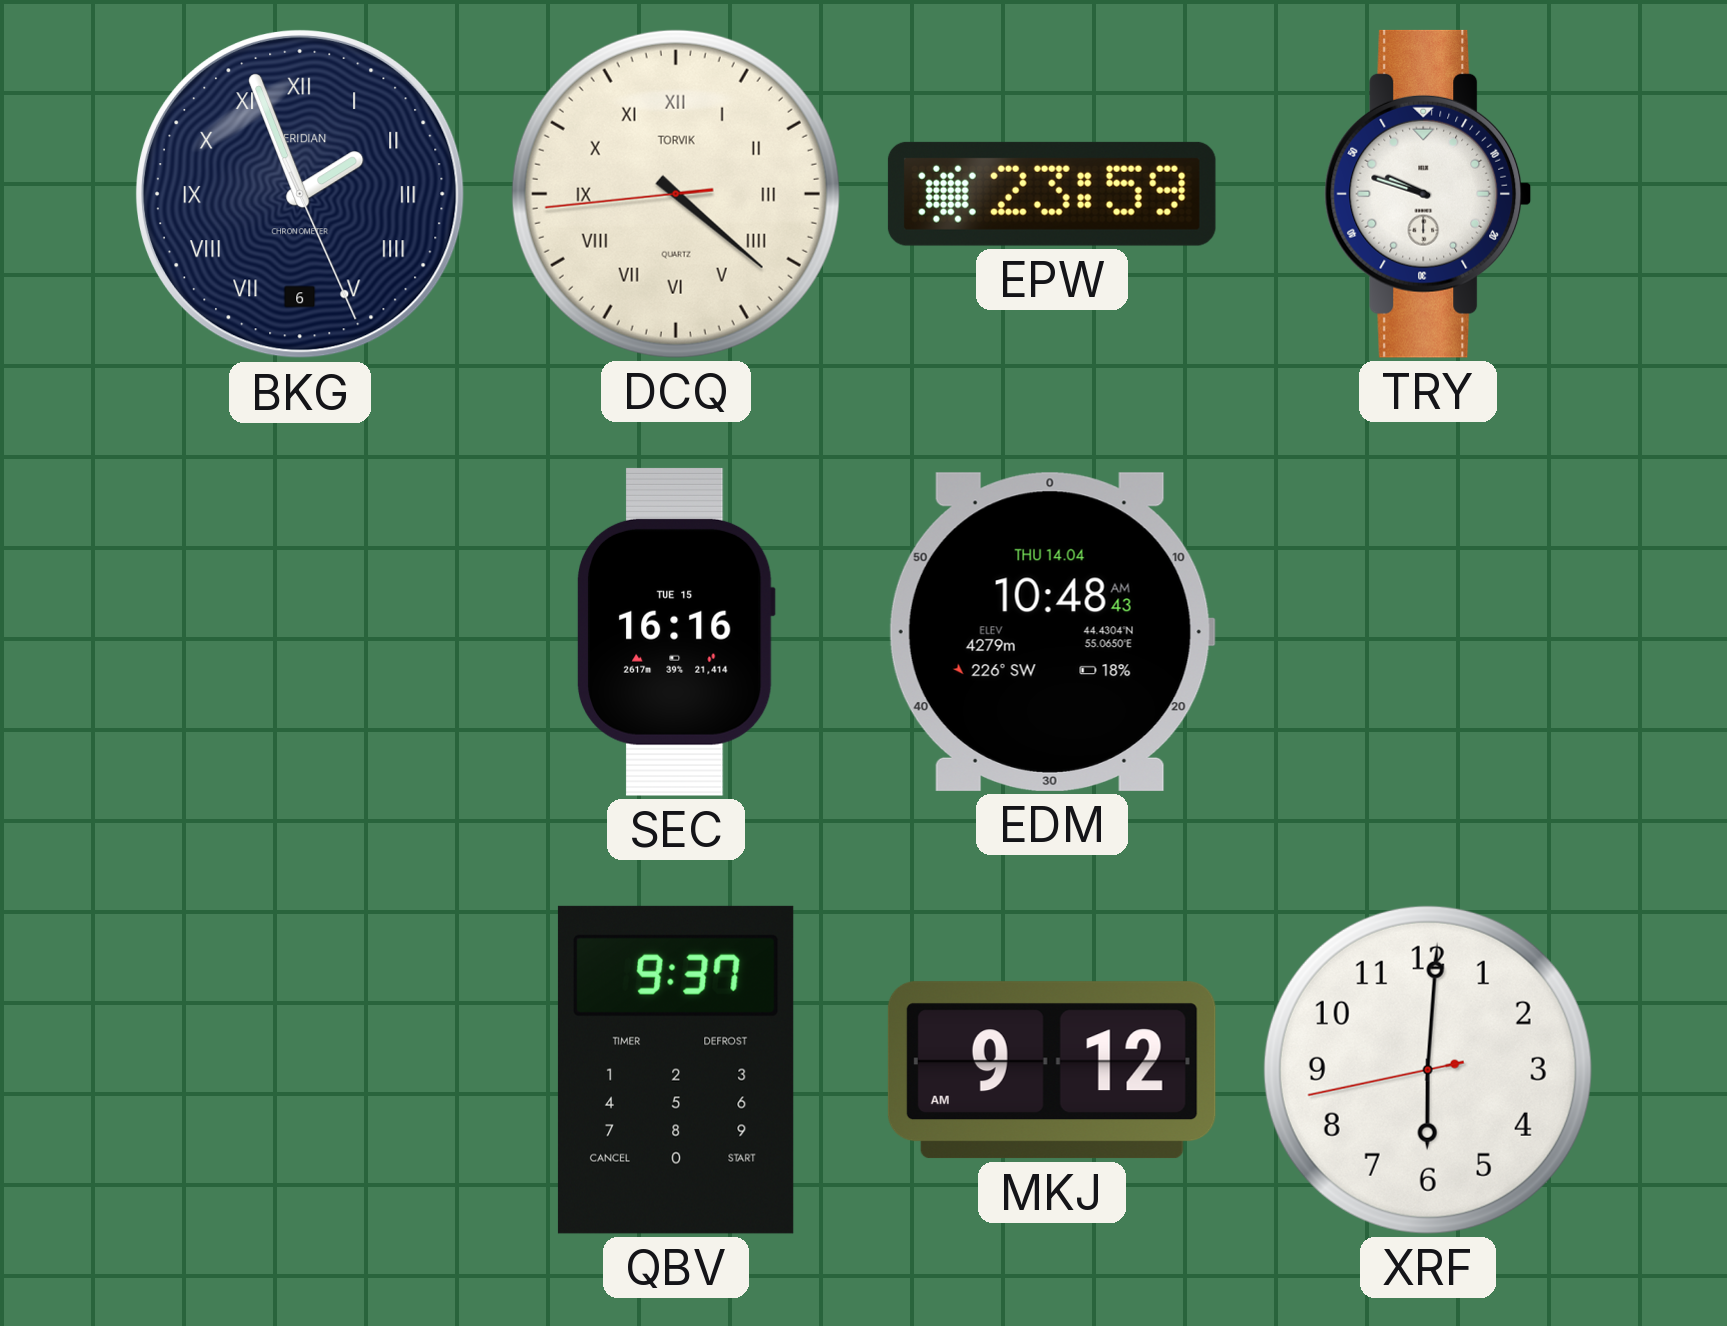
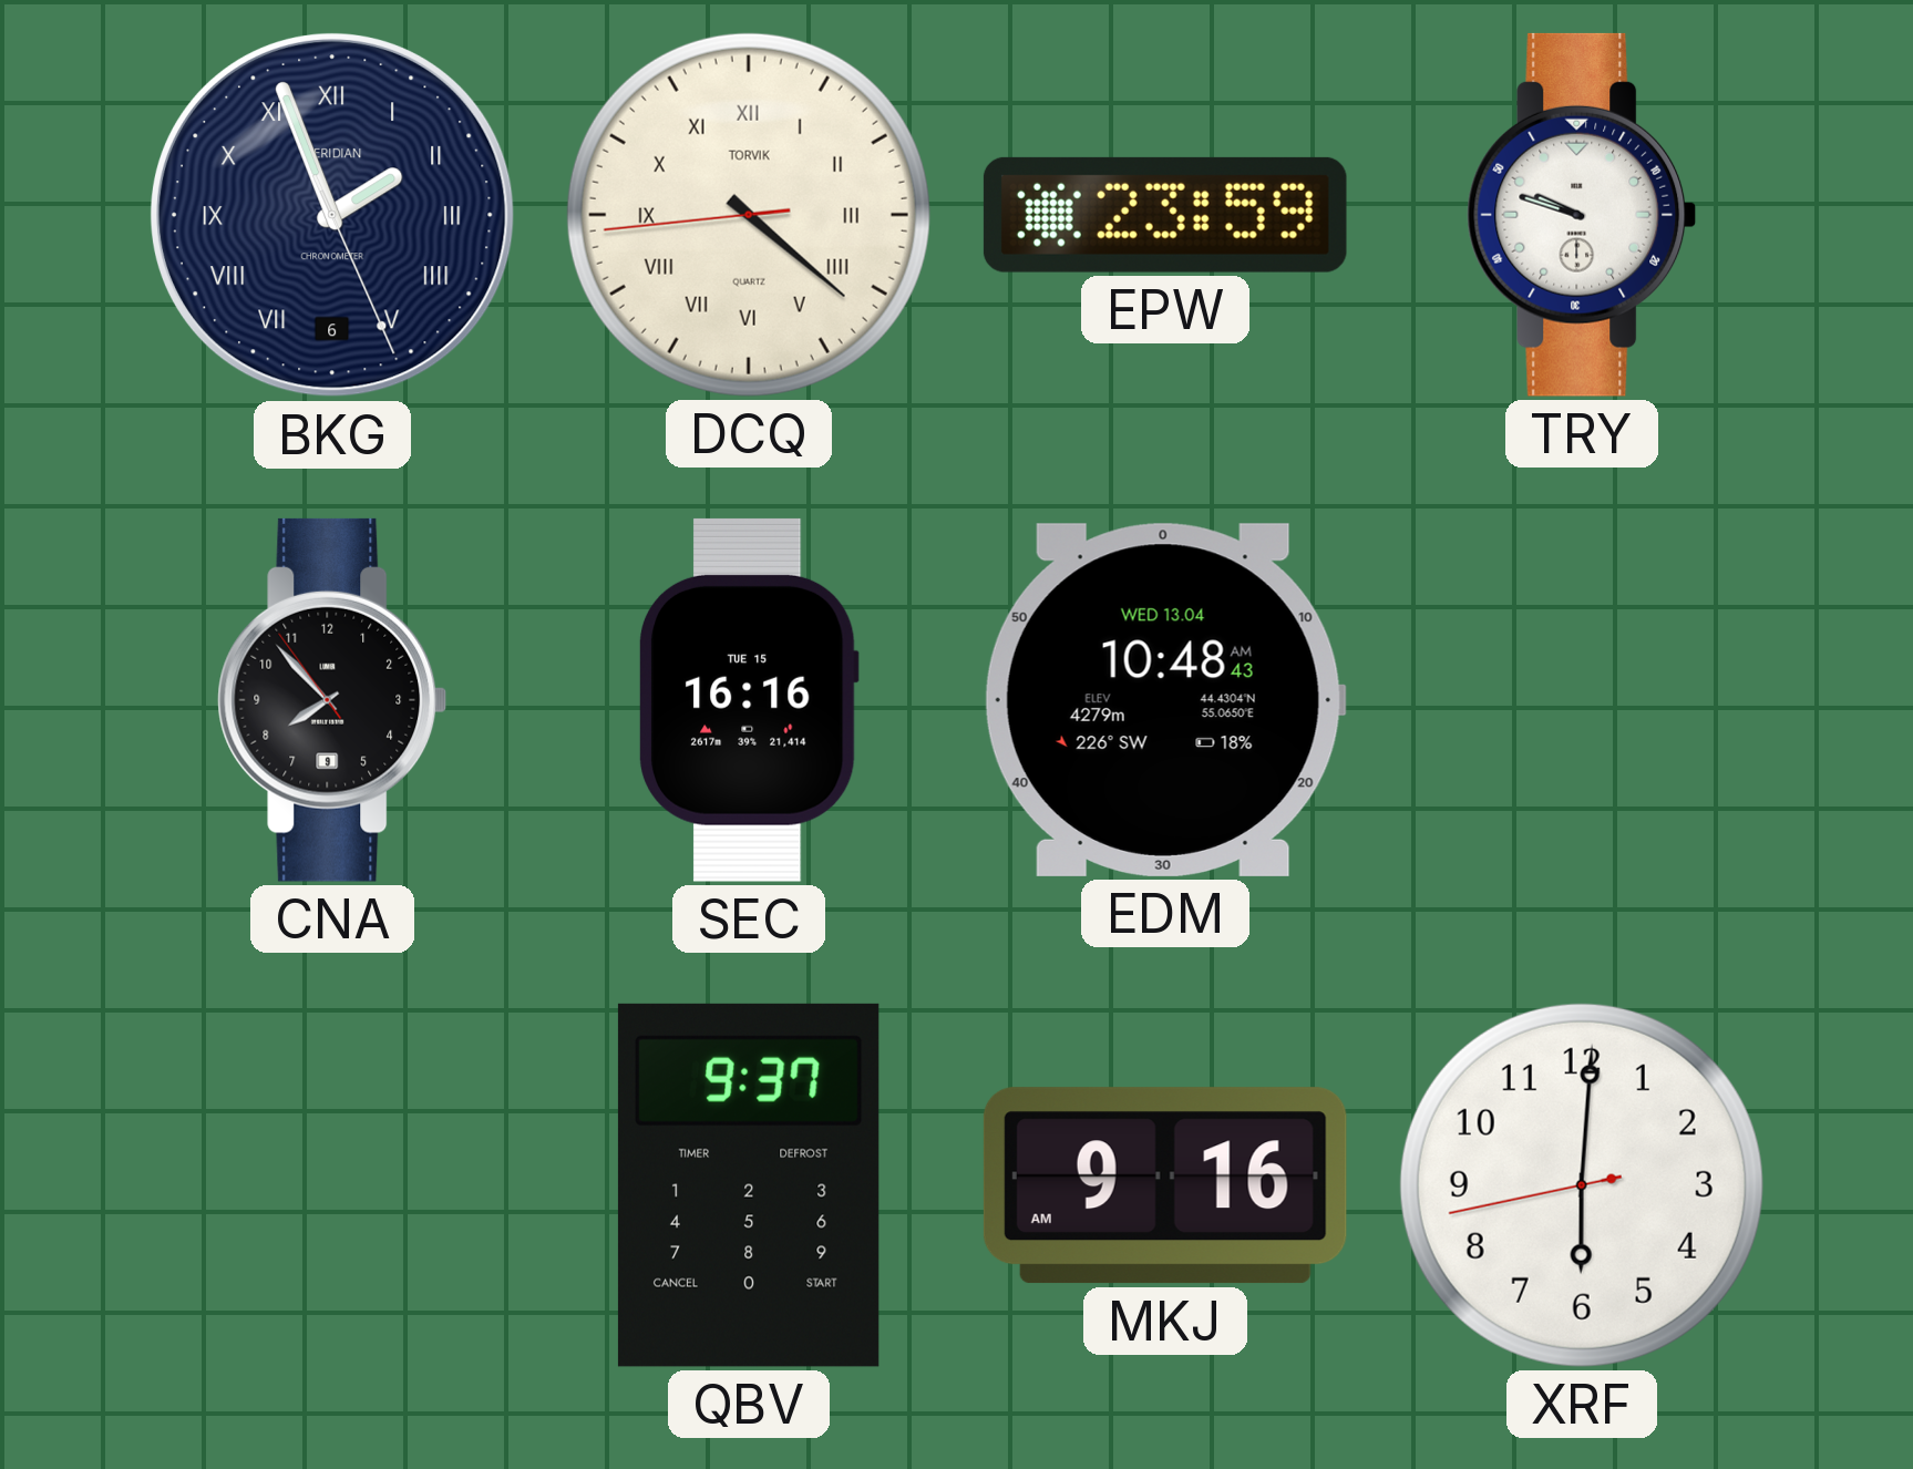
CNA: none -> 7:52
EDM date: THU 14.04 -> WED 13.04
MKJ: 9:12 -> 9:16
